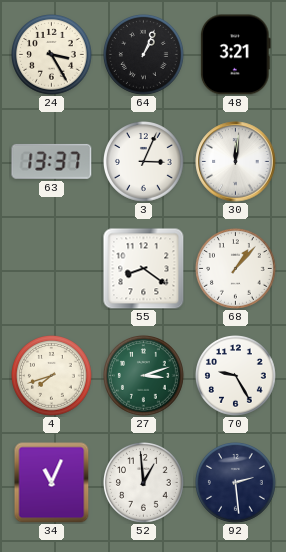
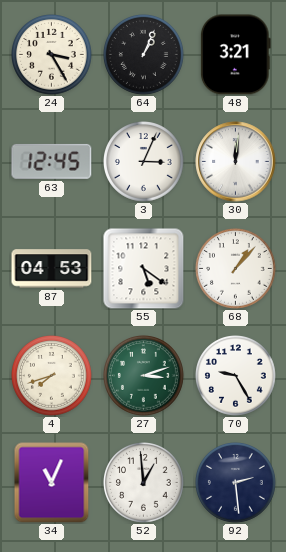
63: 13:37 -> 12:45
87: none -> 04:53
55: 8:21 -> 5:21
